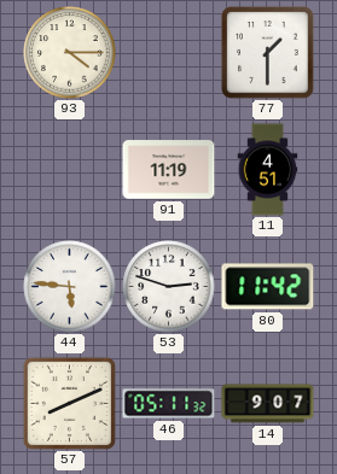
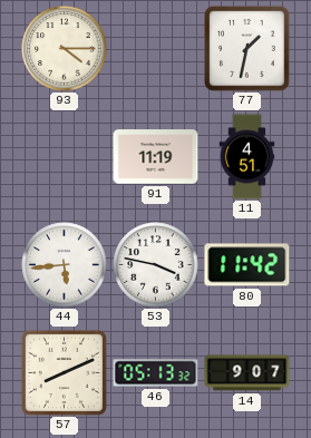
77: 1:30 -> 1:32
44: 5:46 -> 5:44
53: 2:48 -> 3:47
46: 05:11 -> 05:13
